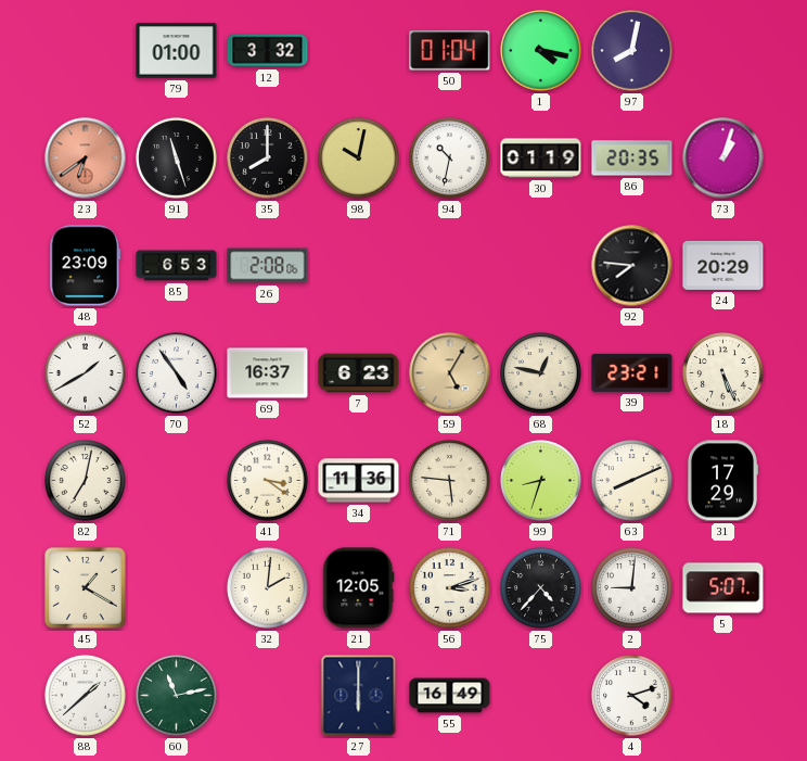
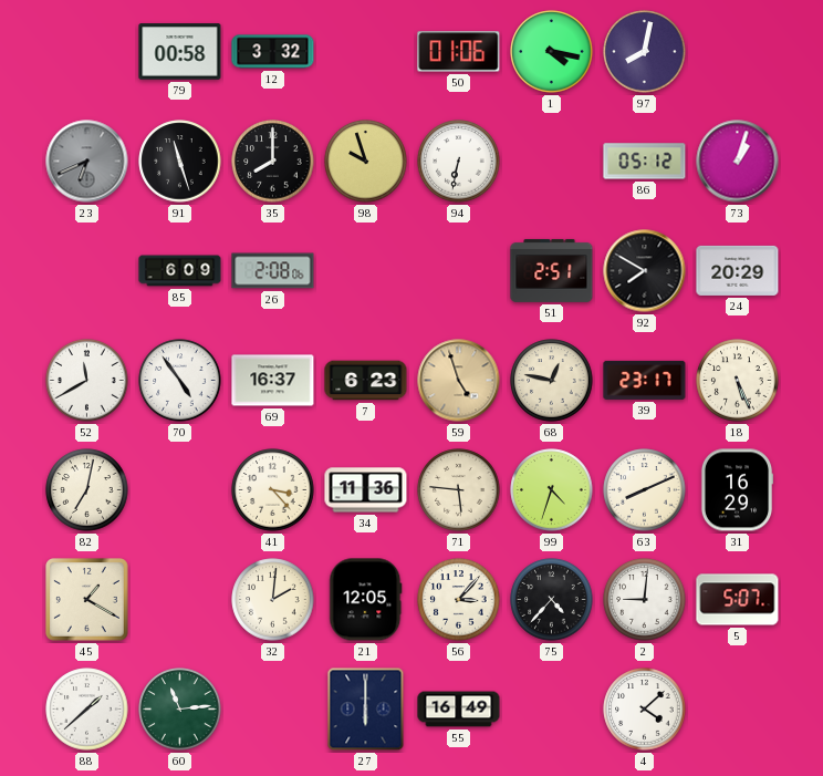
79: 01:00 -> 00:58
50: 01:04 -> 01:06
23: 6:39 -> 6:41
23 dial: salmon -> grey
98: 10:02 -> 9:57
94: 10:32 -> 6:32
30: 01:19 -> none
86: 20:35 -> 05:12
48: 23:09 -> none
85: 6:53 -> 6:09
51: none -> 2:51
92: 7:46 -> 7:50
52: 1:40 -> 11:40
59: 5:05 -> 4:57
39: 23:21 -> 23:17
41: 3:21 -> 3:23
99: 8:33 -> 4:33
31: 17:29 -> 16:29
56: 3:12 -> 3:07
60: 11:13 -> 11:14
4: 4:12 -> 4:08
